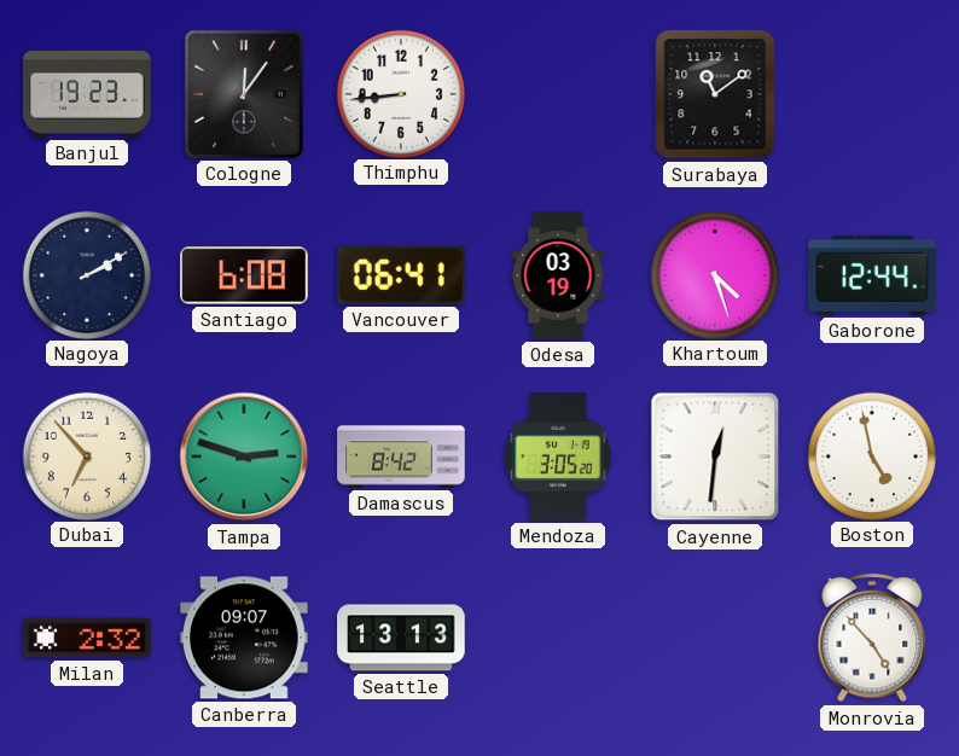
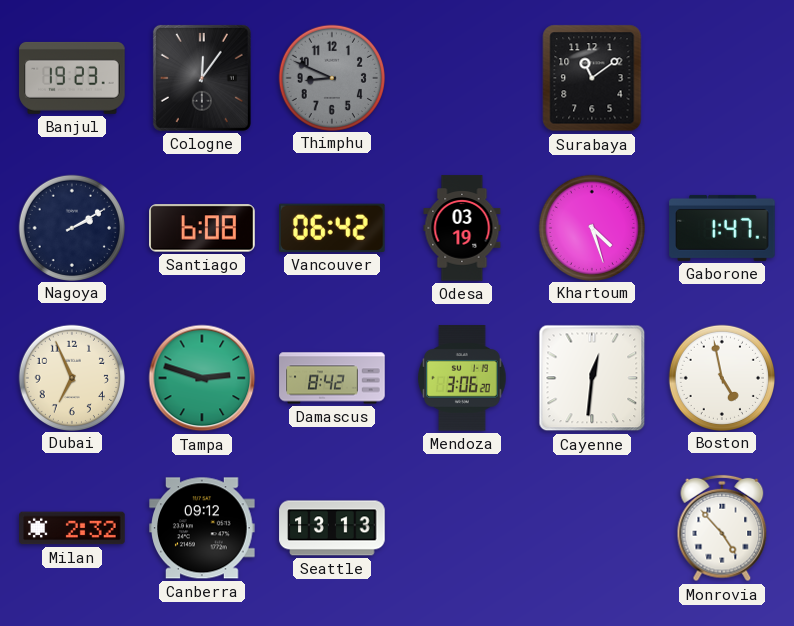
Thimphu: 8:44 -> 8:49
Thimphu dial: white -> grey
Vancouver: 06:41 -> 06:42
Gaborone: 12:44 -> 1:47
Dubai: 6:53 -> 6:56
Mendoza: 3:05 -> 3:06
Canberra: 09:07 -> 09:12
